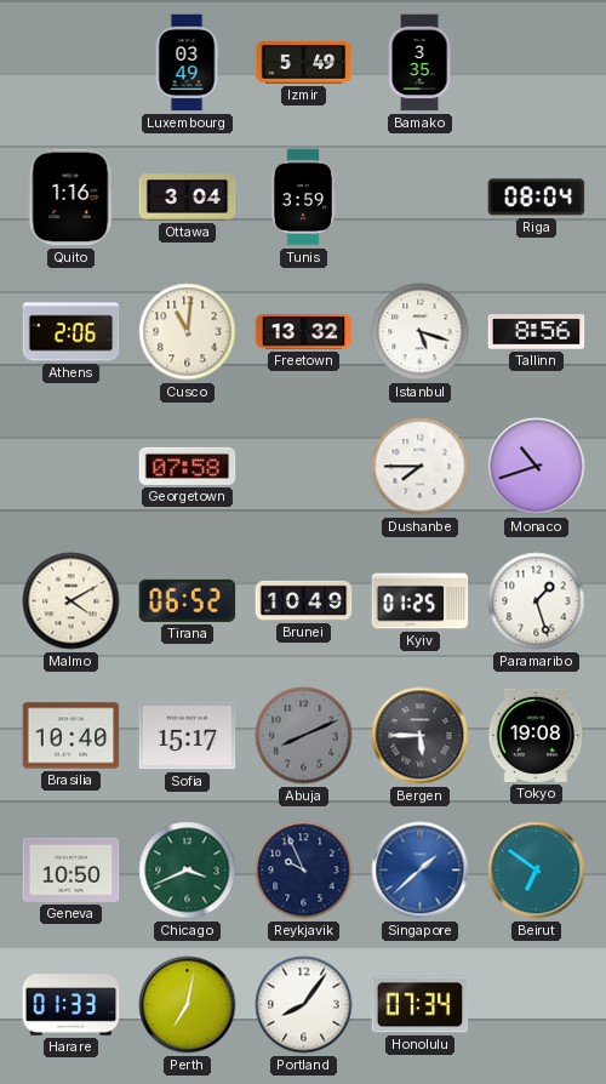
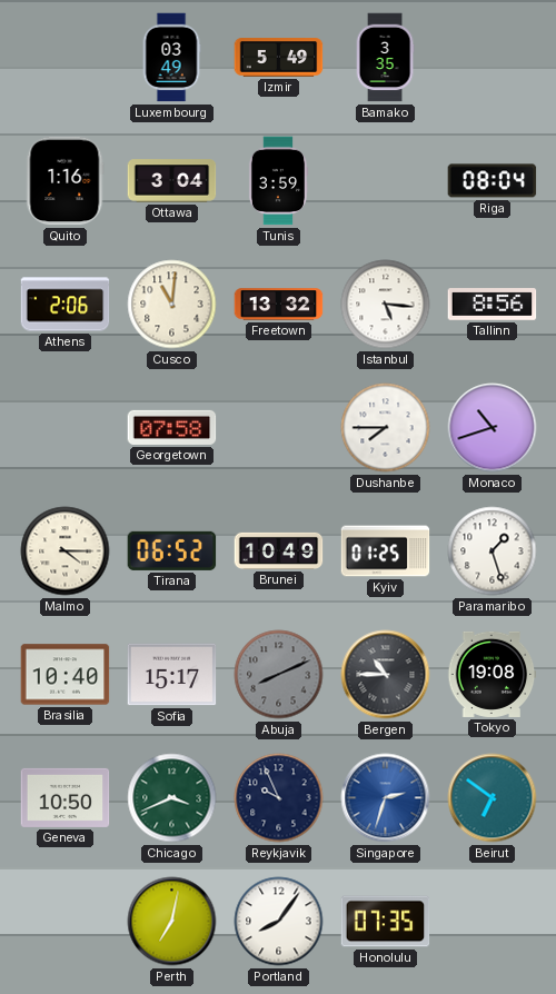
Istanbul: 5:18 -> 5:16
Malmo: 4:10 -> 4:15
Bergen: 5:45 -> 10:45
Singapore: 1:38 -> 2:33
Harare: 01:33 -> none
Honolulu: 07:34 -> 07:35
